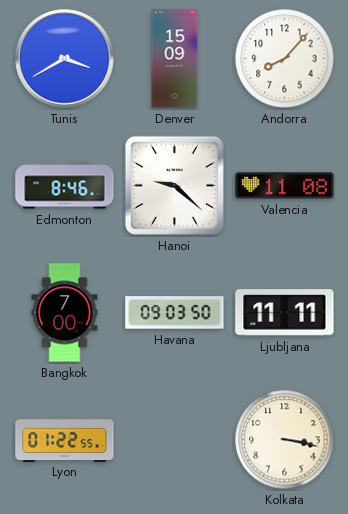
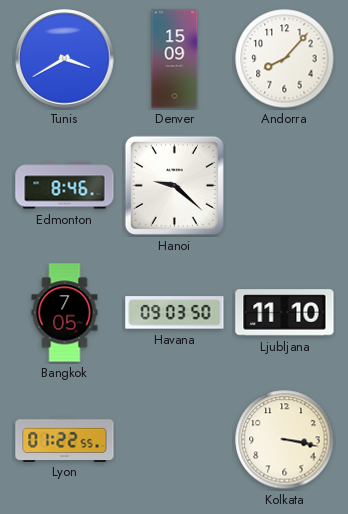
Valencia: 11:08 -> none
Bangkok: 7:00 -> 7:05
Ljubljana: 11:11 -> 11:10
